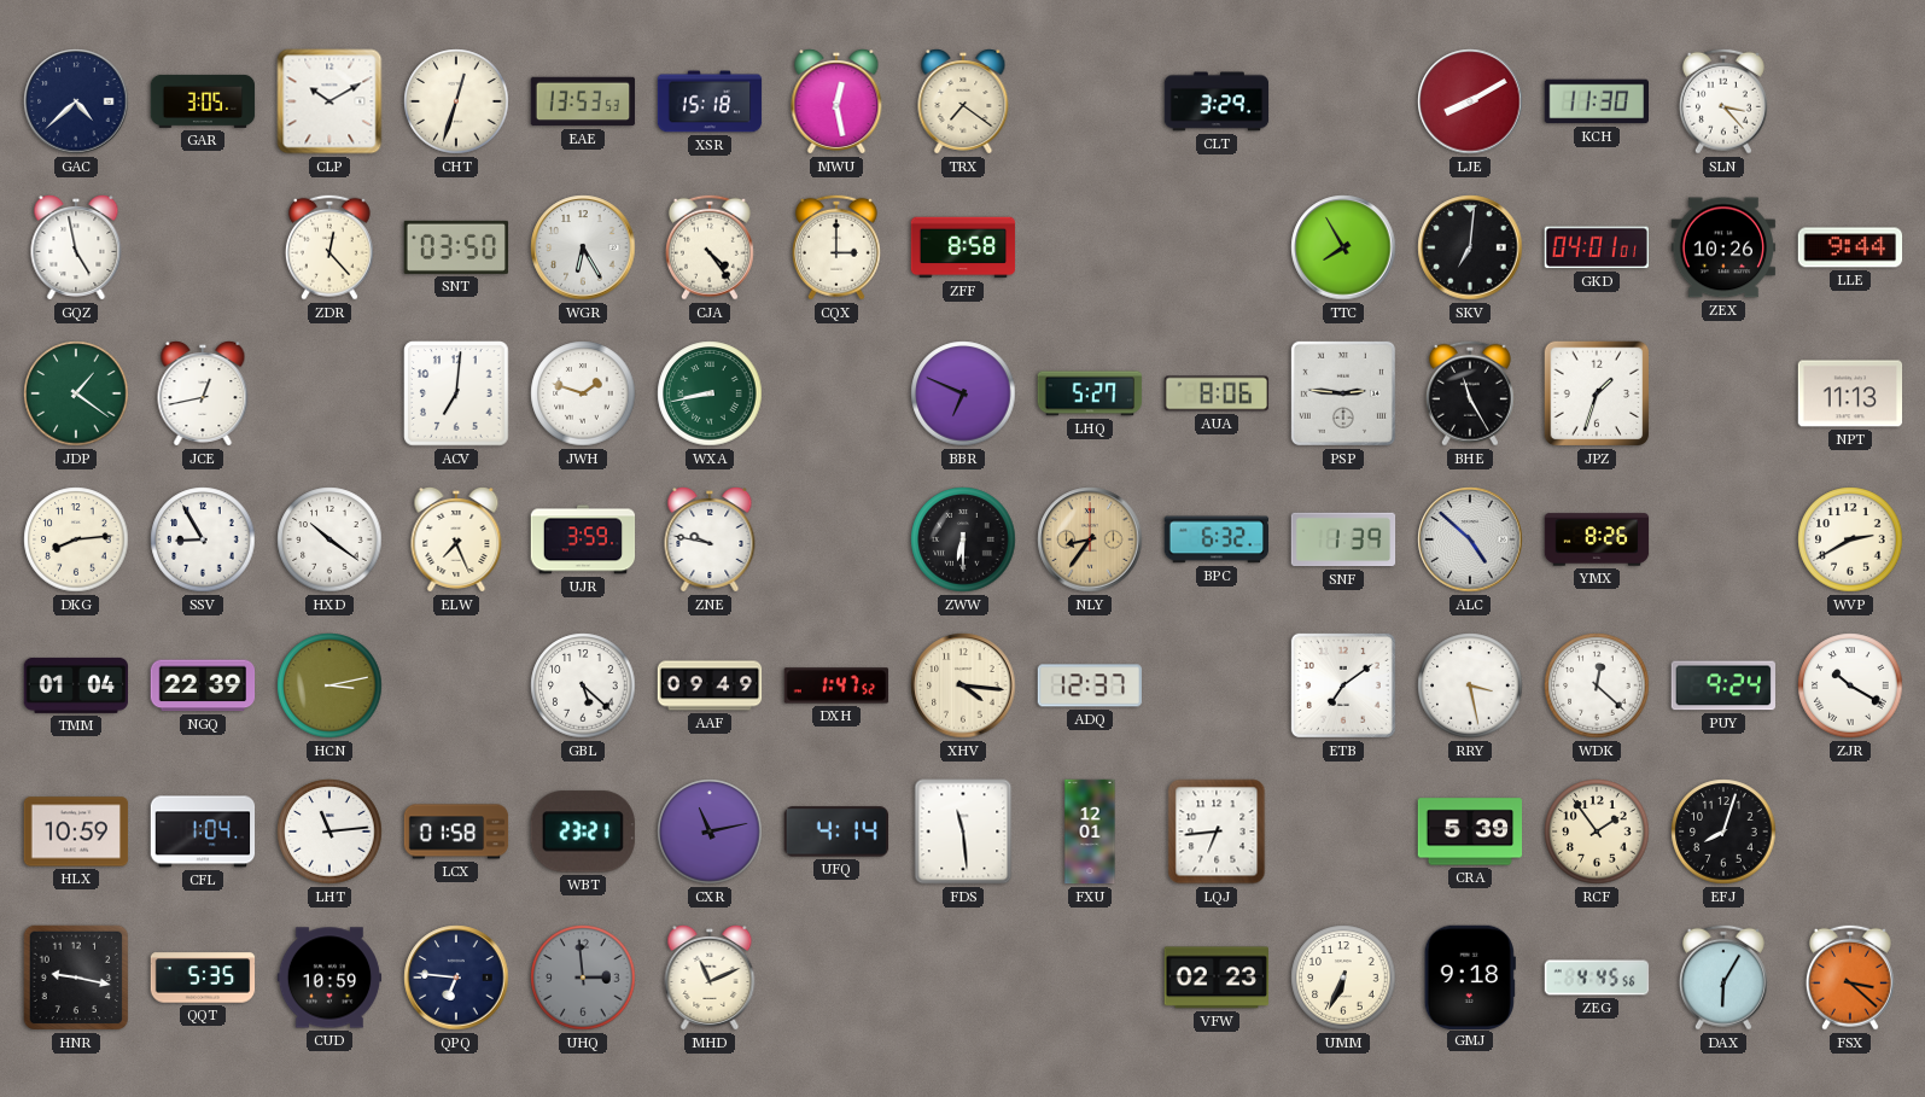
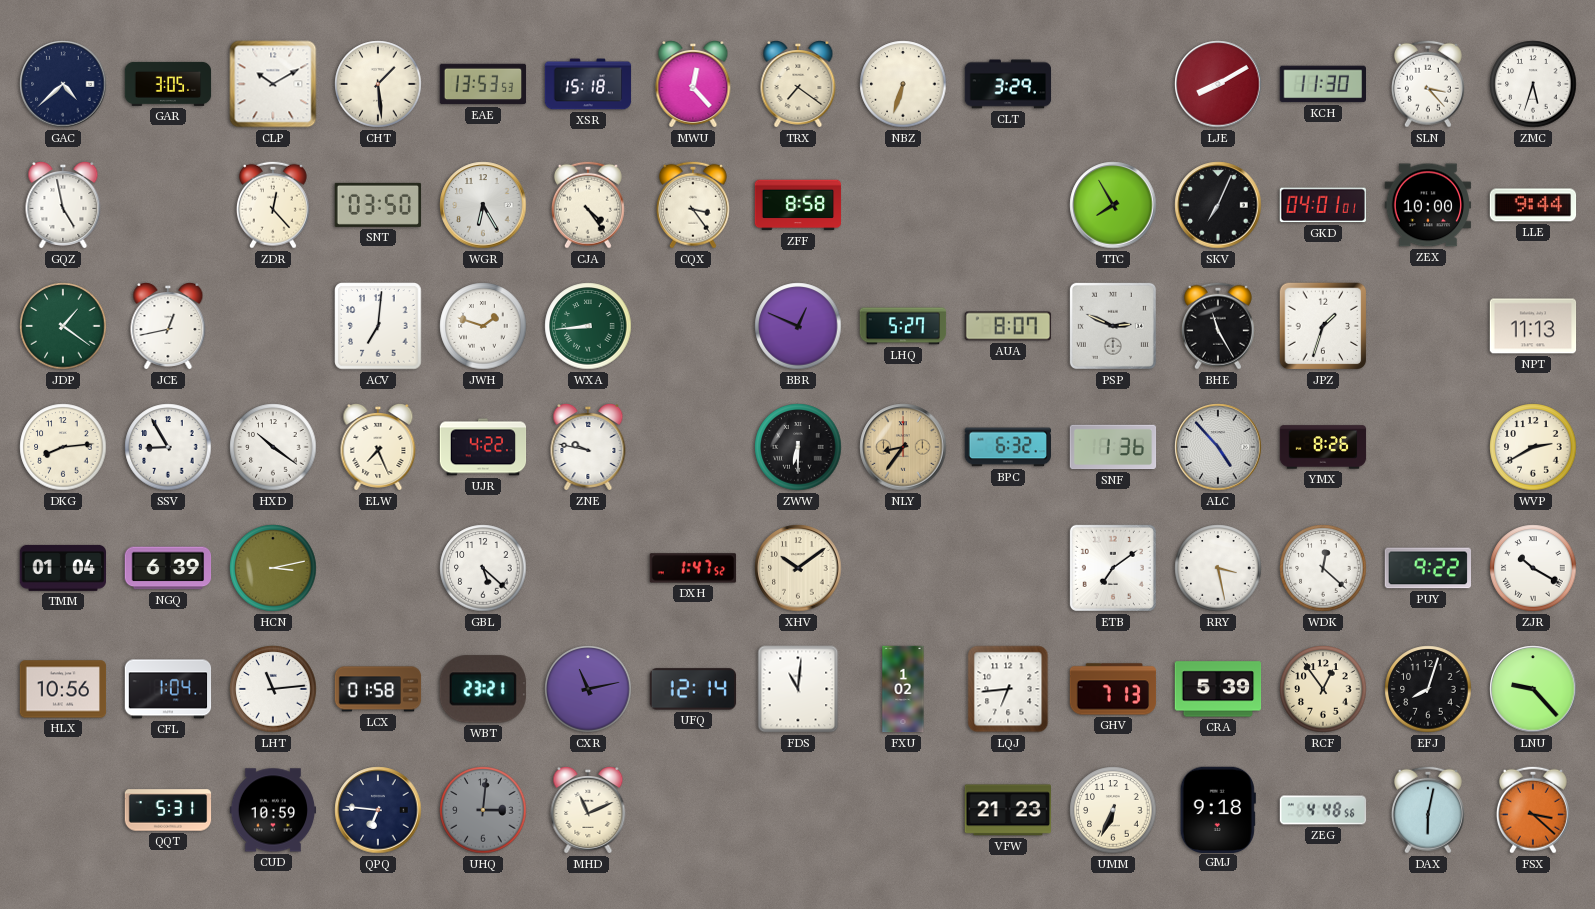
CHT: 12:33 -> 1:29
MWU: 12:28 -> 12:23
NBZ: none -> 6:33
ZMC: none -> 5:33
CQX: 3:00 -> 3:24
SKV: 7:01 -> 7:04
ZEX: 10:26 -> 10:00
WXA: 8:43 -> 8:44
BBR: 6:49 -> 12:49
AUA: 8:06 -> 8:07
PSP: 2:46 -> 2:49
UJR: 3:59 -> 4:22
SNF: 1:39 -> 1:36
ALC: 4:52 -> 4:53
NGQ: 22:39 -> 6:39
AAF: 09:49 -> none
XHV: 4:16 -> 10:09
ADQ: 12:37 -> none
PUY: 9:24 -> 9:22
HLX: 10:59 -> 10:56
UFQ: 4:14 -> 12:14
FDS: 11:29 -> 11:01
FXU: 12:01 -> 1:02
GHV: none -> 7:13
RCF: 1:54 -> 12:54
LNU: none -> 9:23
HNR: 9:17 -> none
QQT: 5:35 -> 5:31
UHQ: 2:59 -> 3:01
VFW: 02:23 -> 21:23
ZEG: 4:45 -> 4:48
DAX: 6:05 -> 6:02
